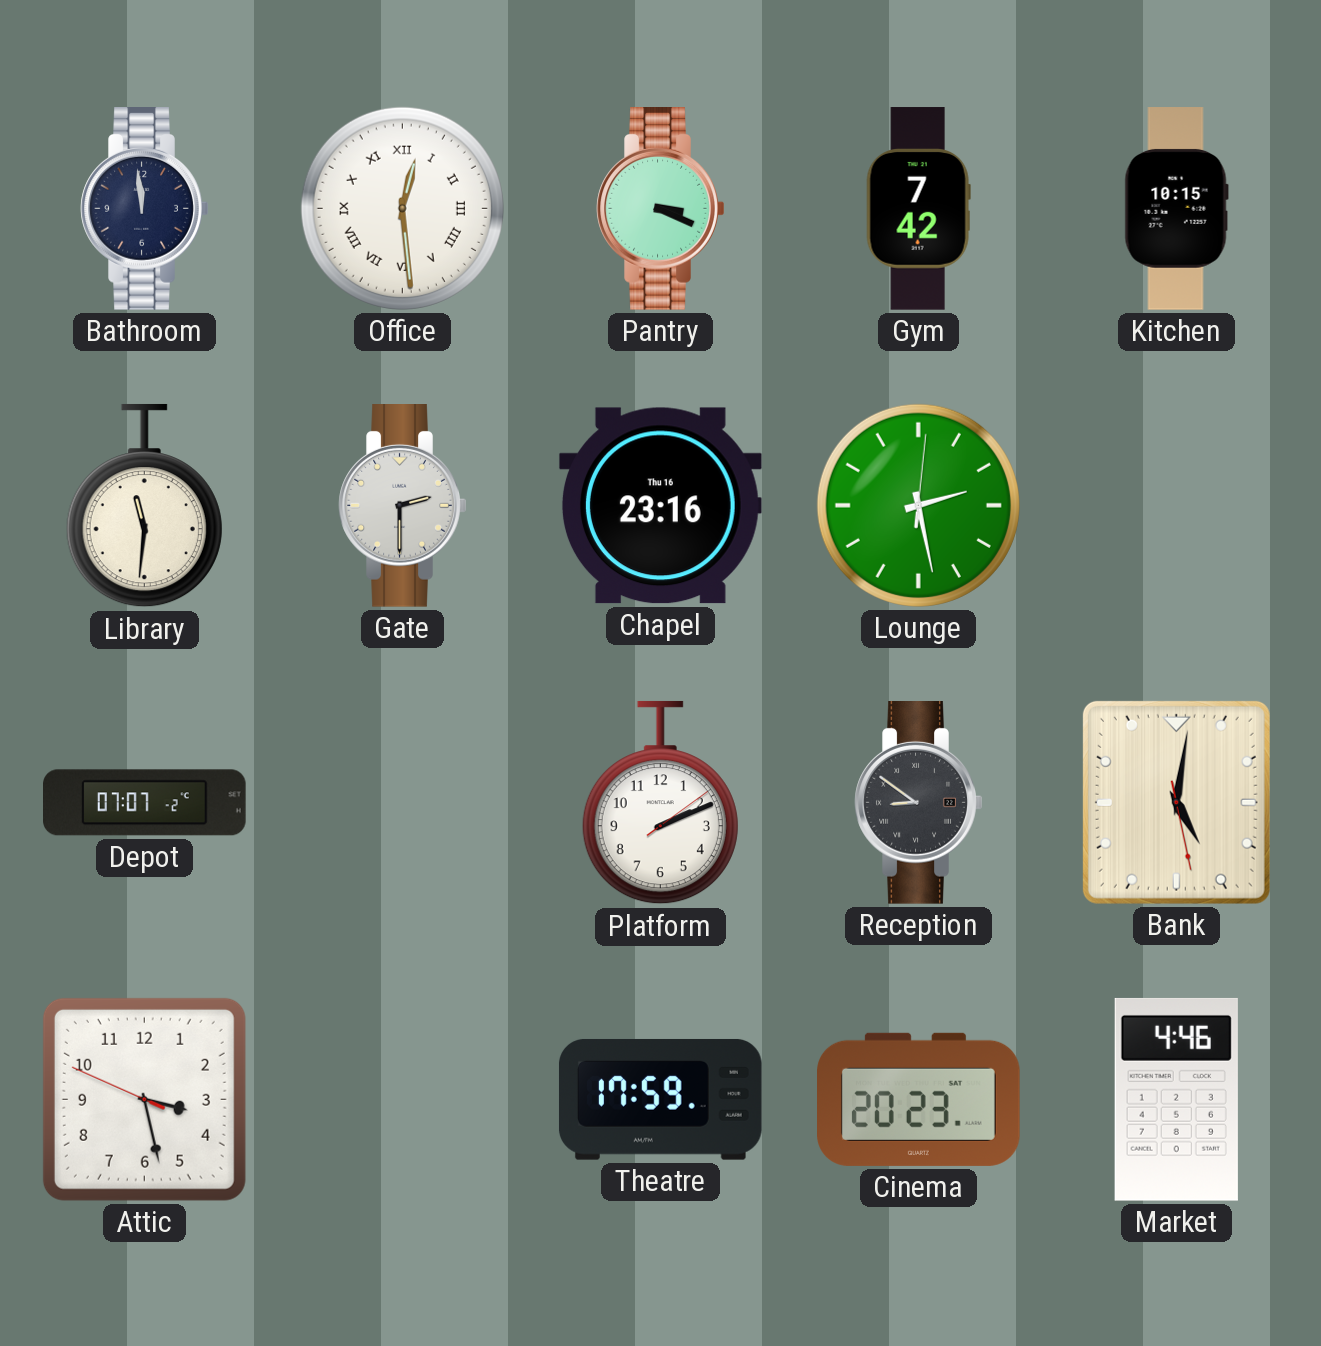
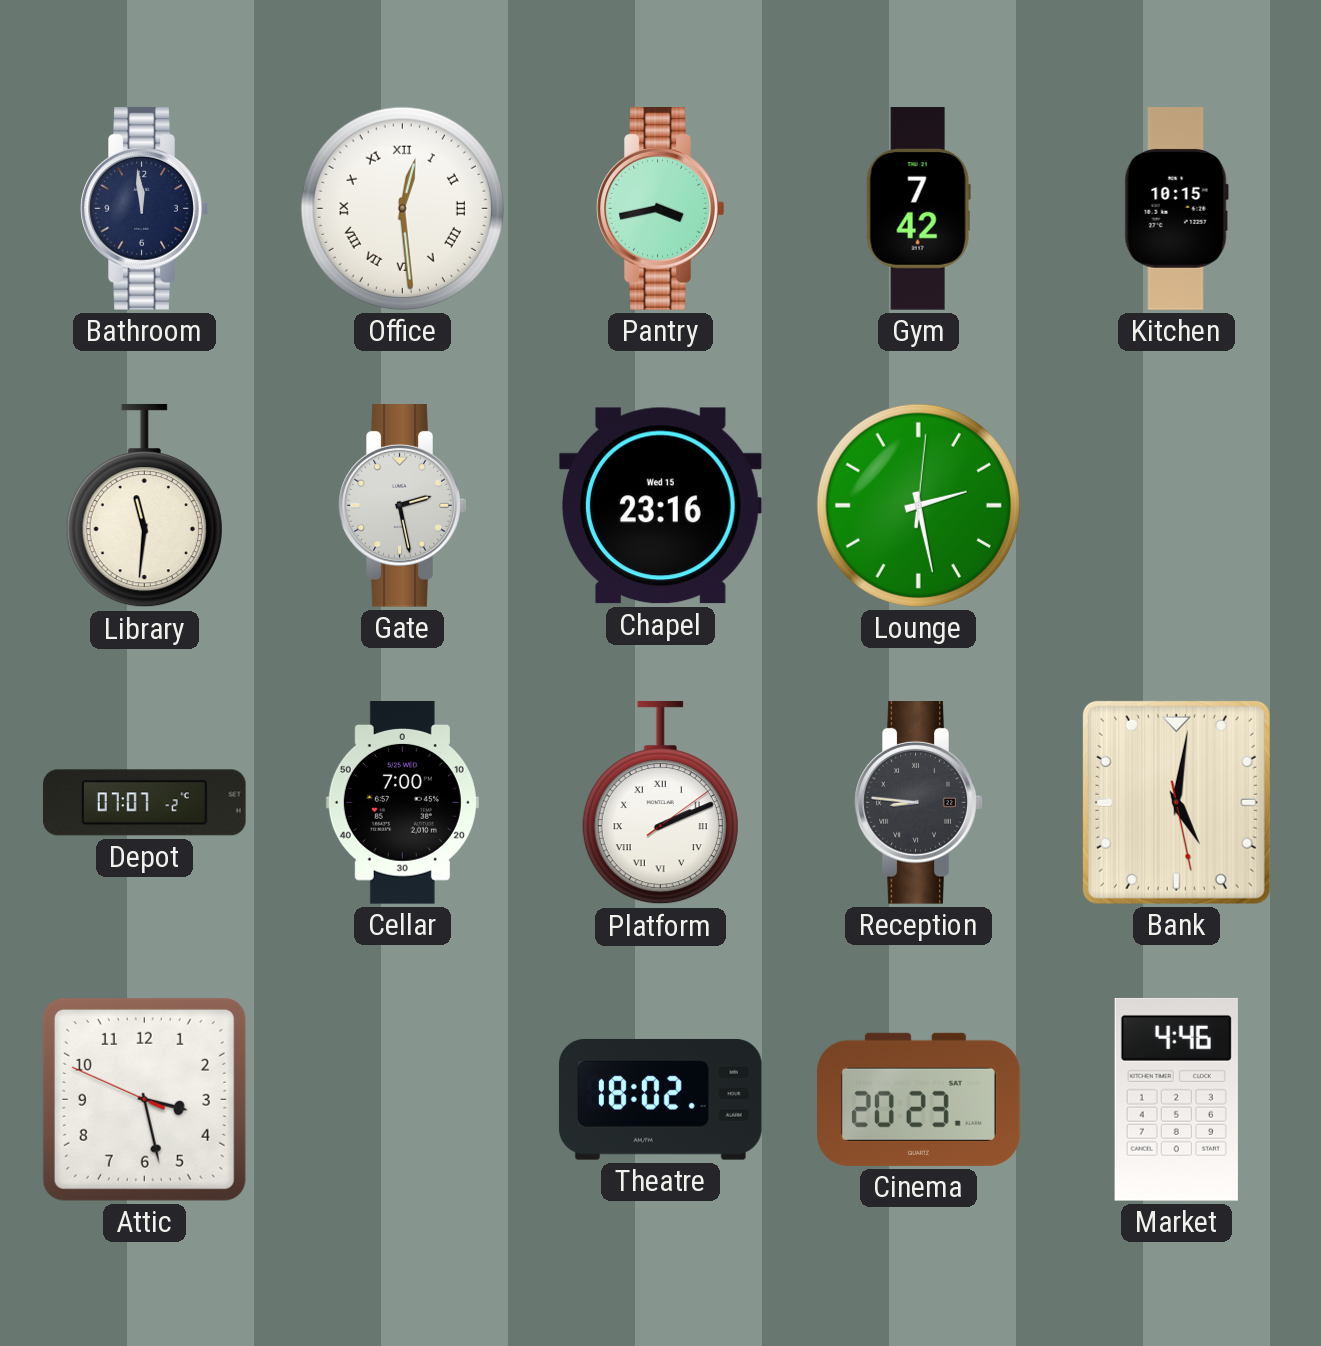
Pantry: 3:19 -> 3:43
Gate: 2:30 -> 2:28
Chapel date: Thu 16 -> Wed 15
Cellar: none -> 7:00
Platform numerals: Arabic -> Roman
Reception: 8:51 -> 8:46
Theatre: 17:59 -> 18:02
